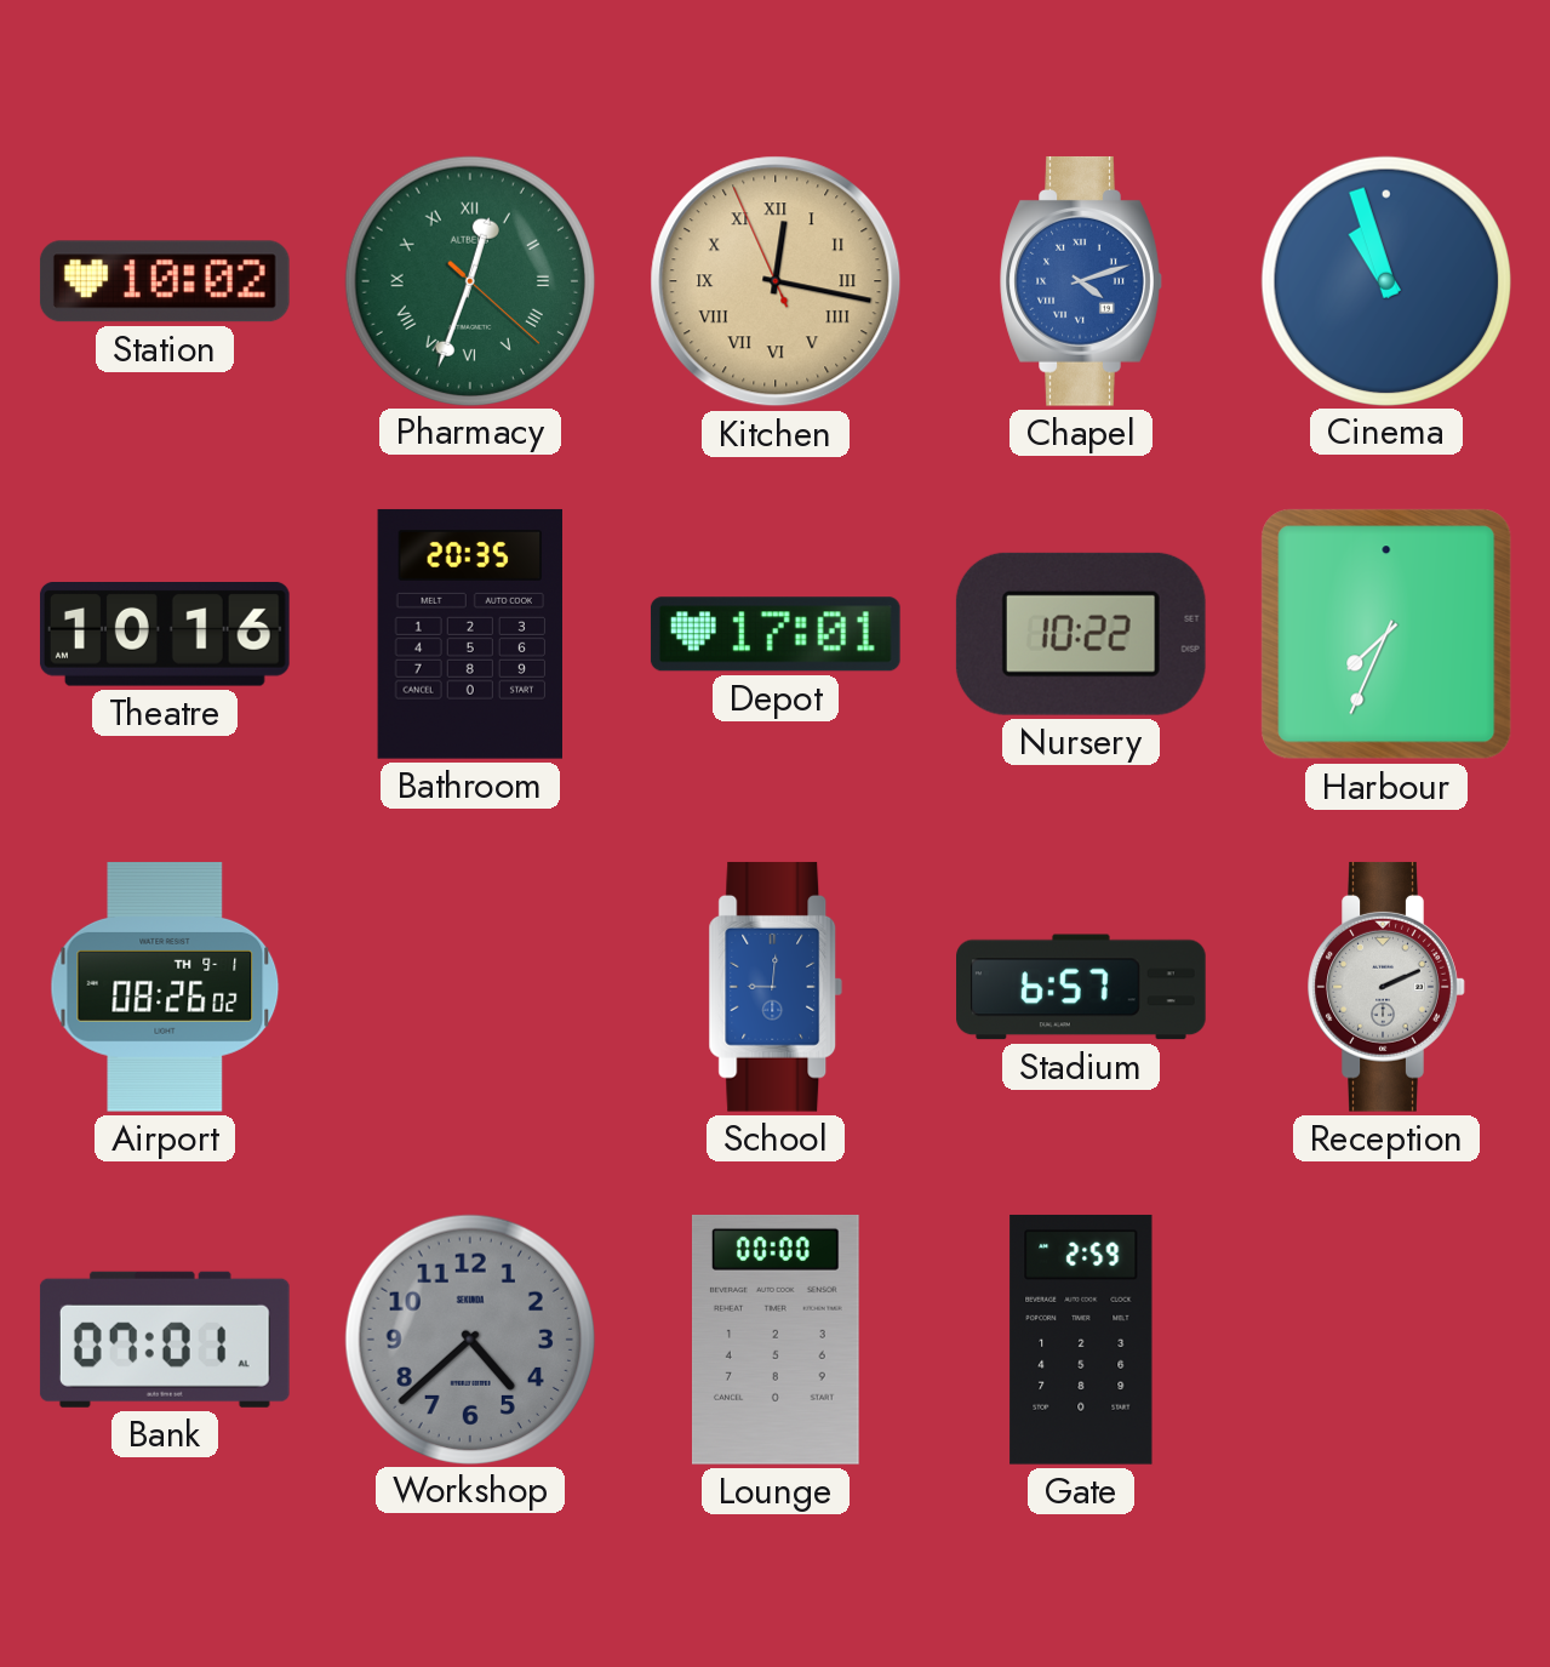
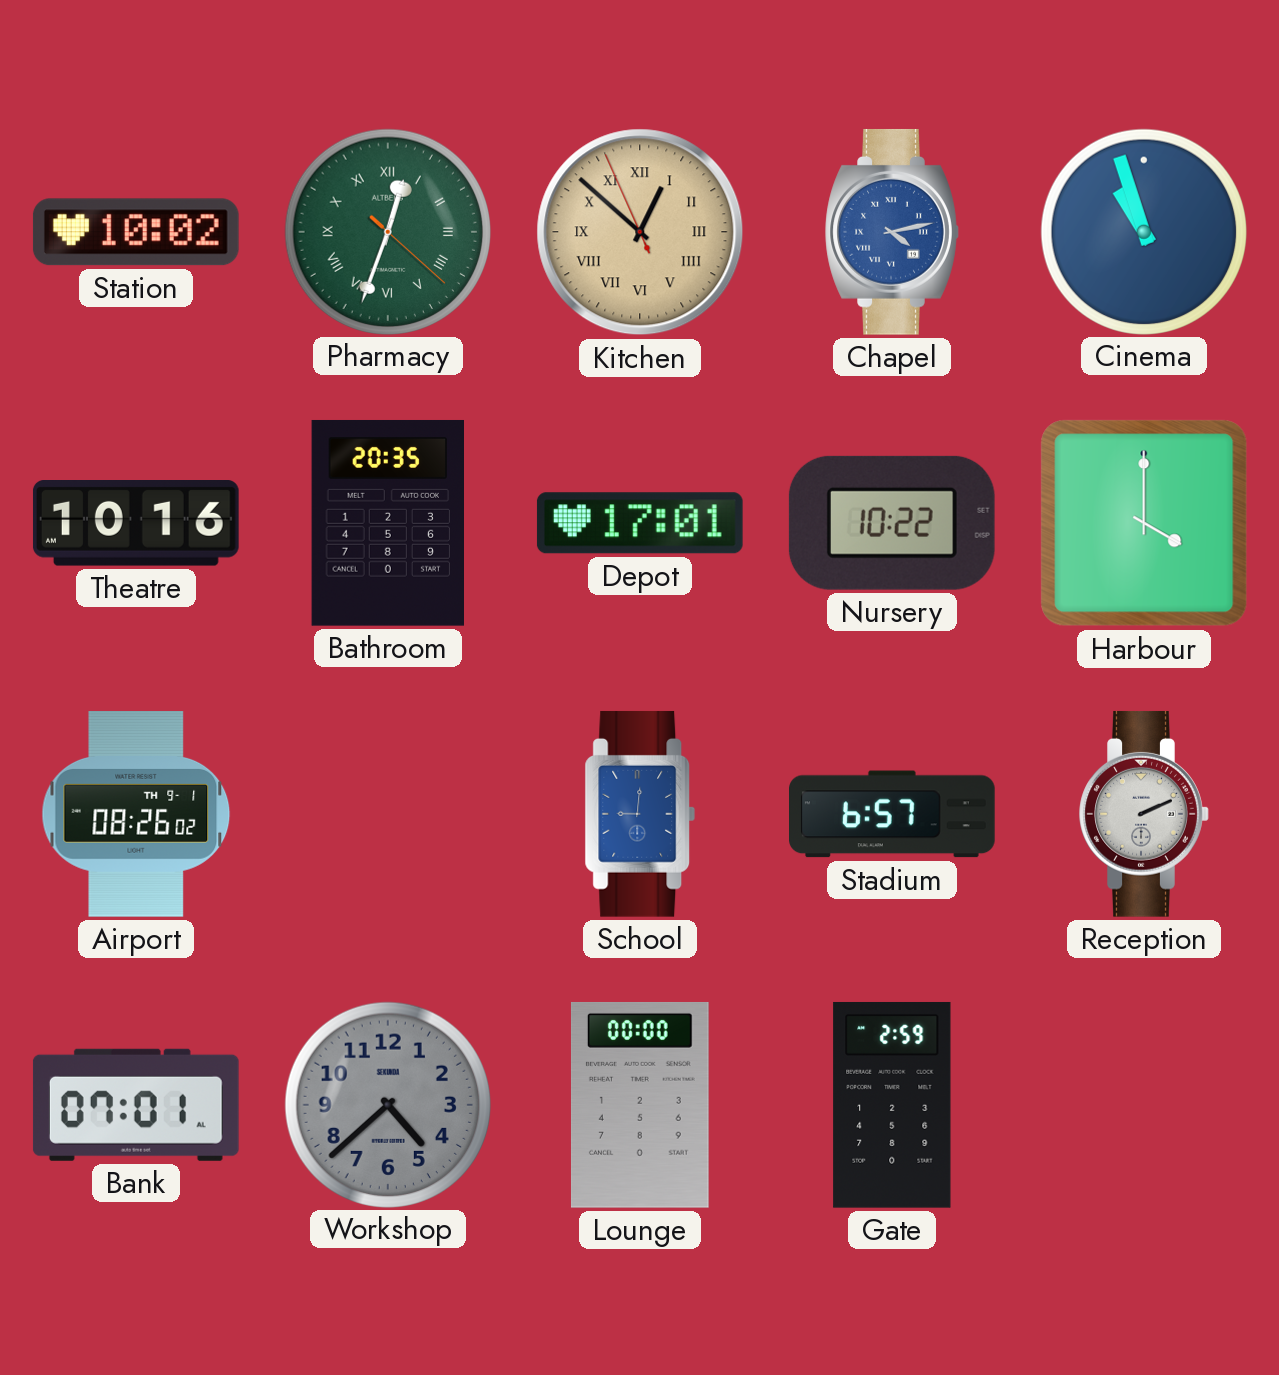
Kitchen: 12:16 -> 12:51
Chapel: 4:12 -> 4:13
Harbour: 7:34 -> 4:00
